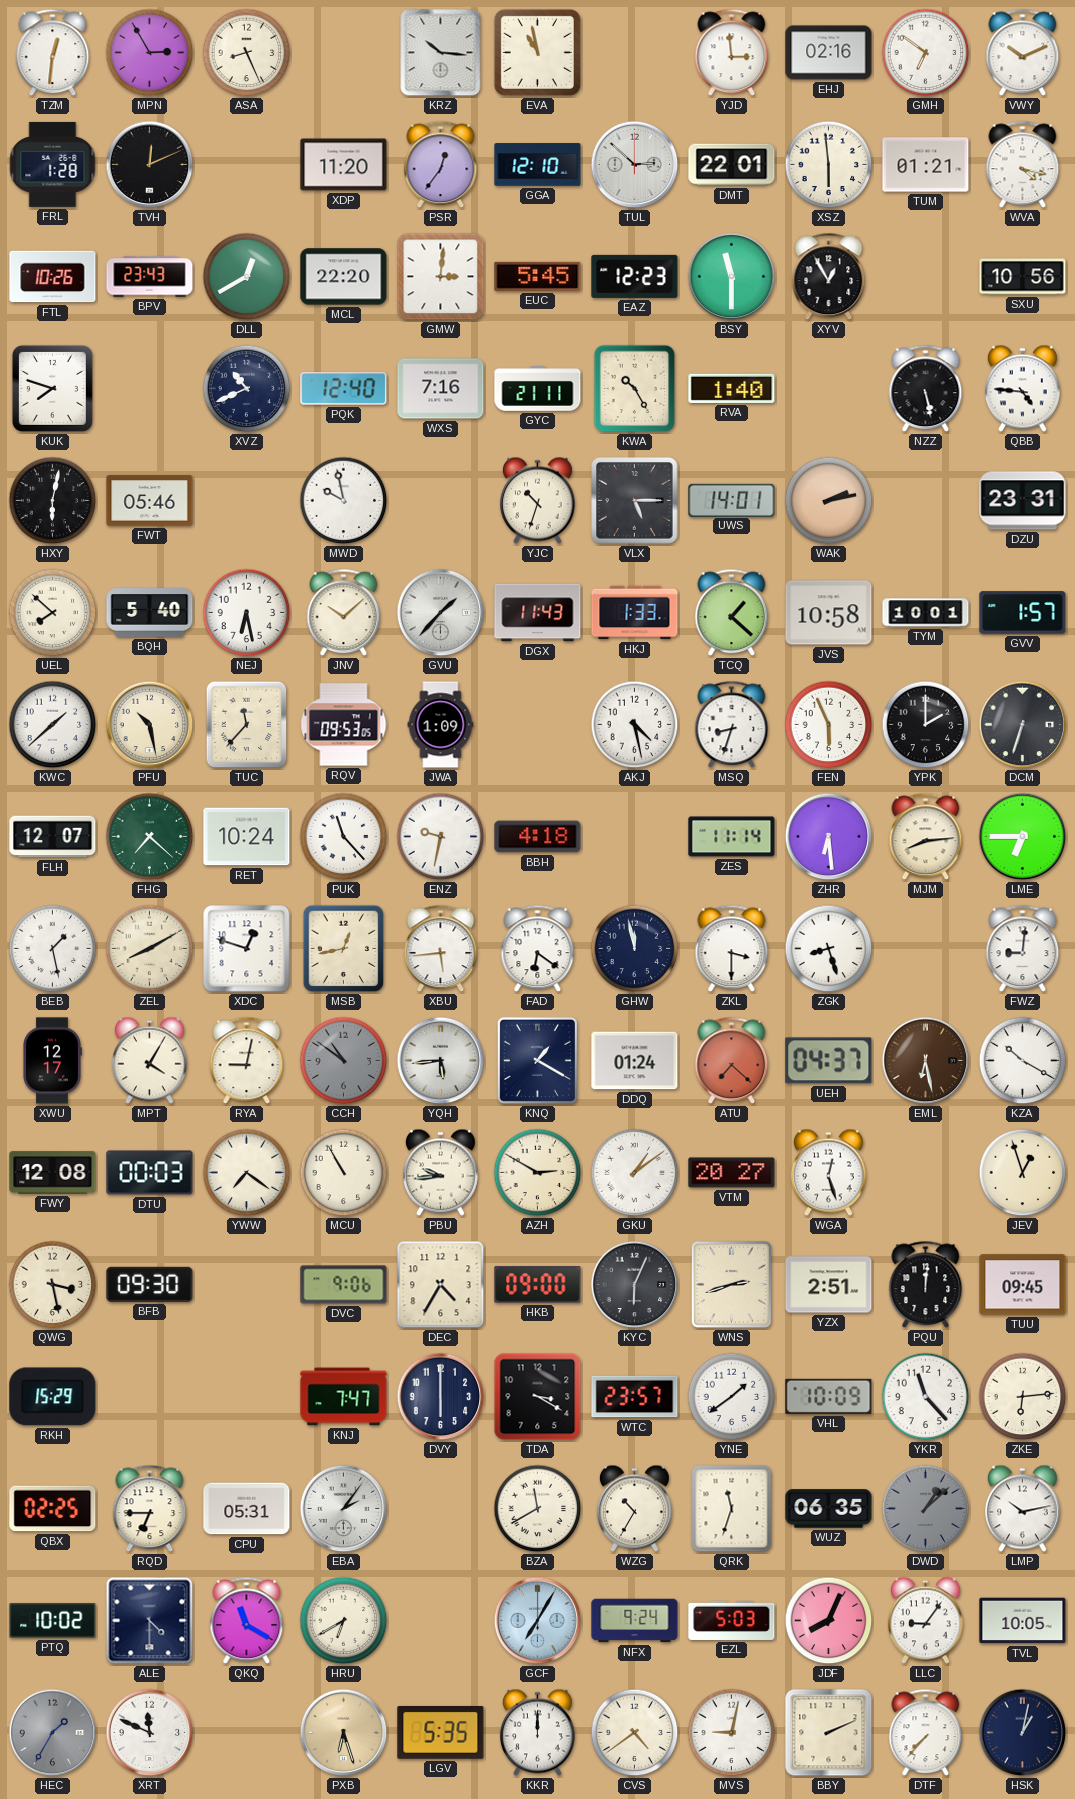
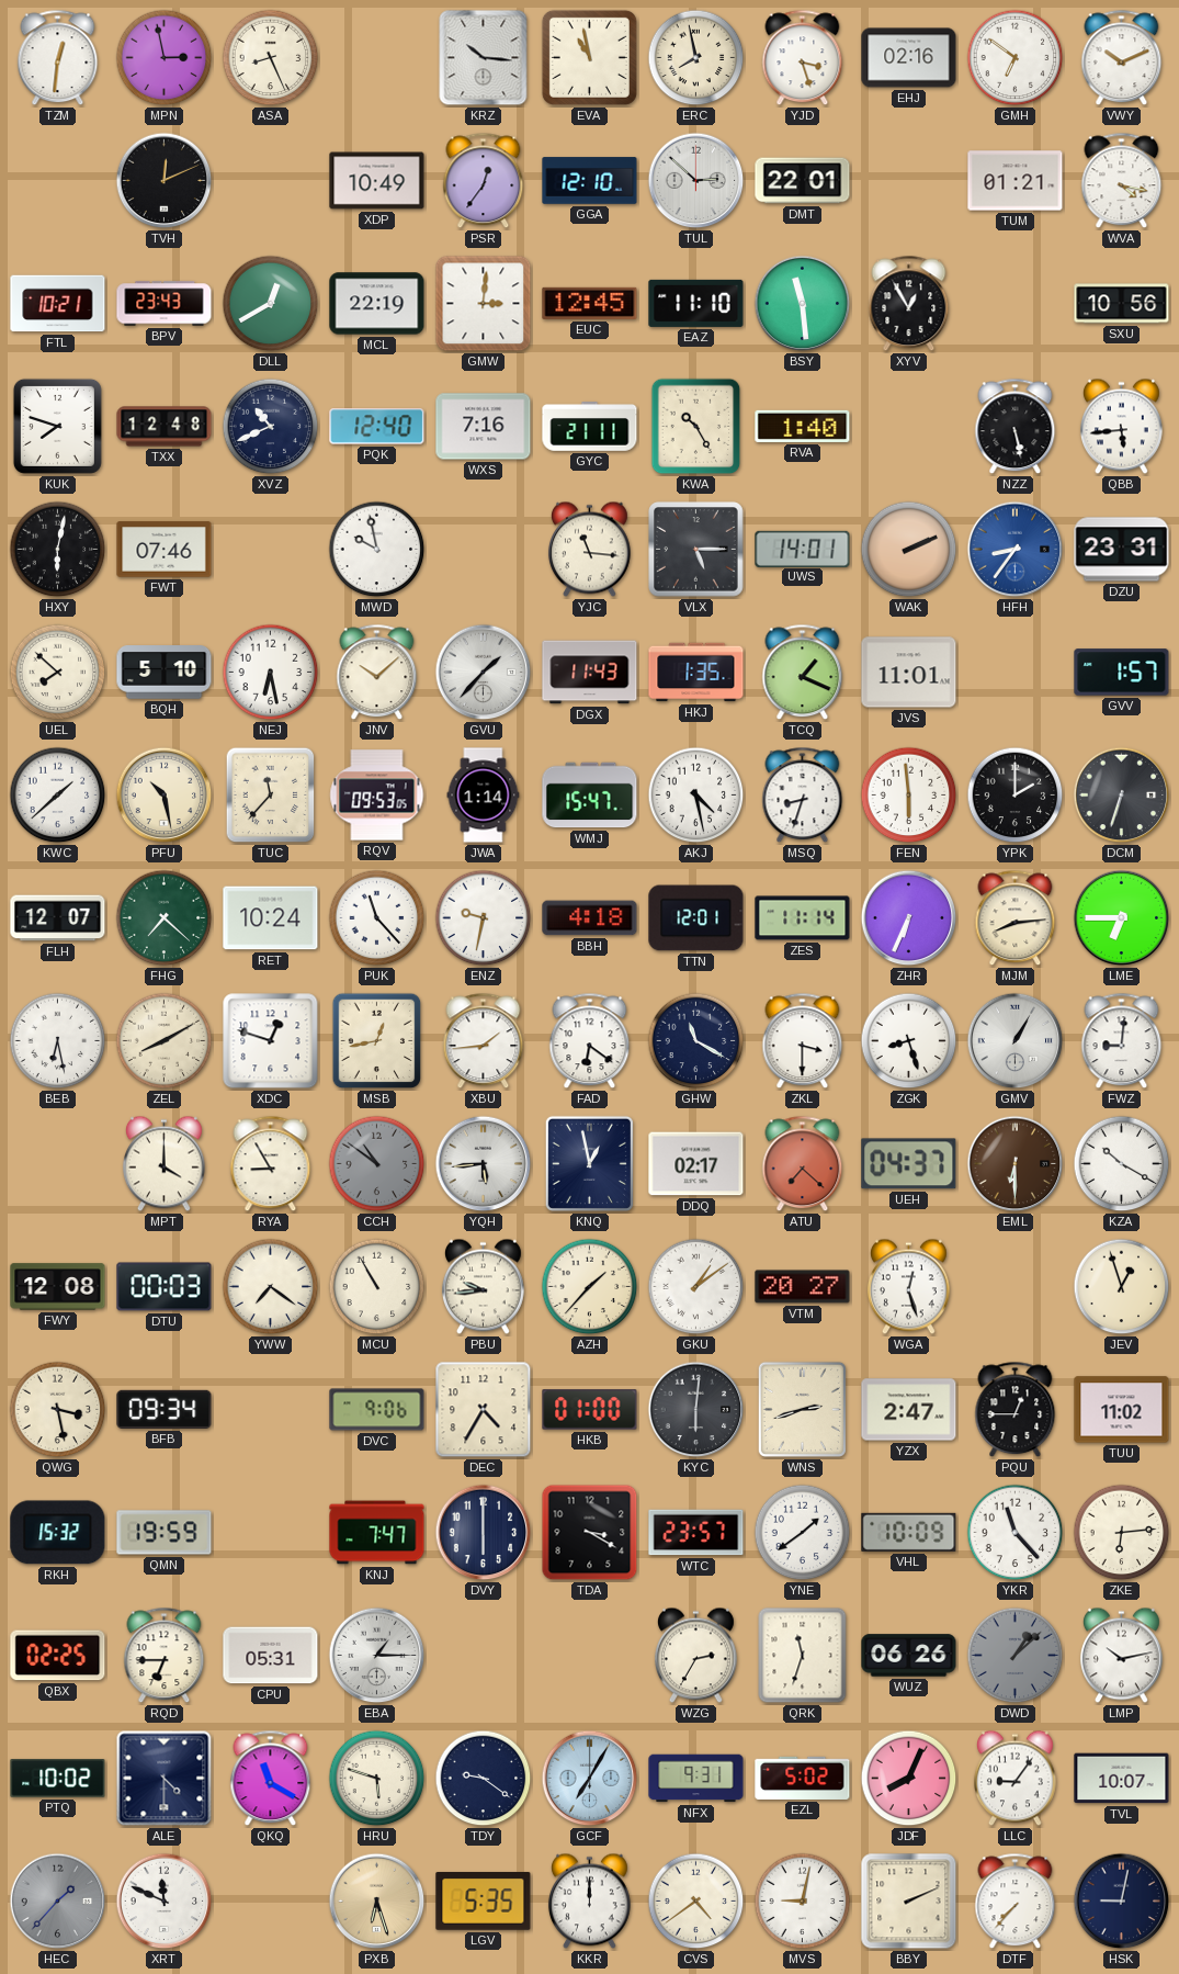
MPN: 2:55 -> 2:58
ERC: none -> 7:58
YJD: 2:59 -> 3:27
FRL: 1:28 -> none
XDP: 11:20 -> 10:49
XSZ: 5:59 -> none
FTL: 10:26 -> 10:21
MCL: 22:20 -> 22:19
EUC: 5:45 -> 12:45
EAZ: 12:23 -> 11:10
BSY: 11:30 -> 11:29
TXX: none -> 12:48
QBB: 4:46 -> 5:44
FWT: 05:46 -> 07:46
YJC: 10:33 -> 11:16
WAK: 2:13 -> 2:11
HFH: none -> 8:36
BQH: 5:40 -> 5:10
HKJ: 1:33 -> 1:35
TCQ: 1:22 -> 1:19
JVS: 10:58 -> 11:01
TYM: 10:01 -> none
JWA: 1:09 -> 1:14
WMJ: none -> 15:47
FEN: 5:56 -> 5:59
TTN: none -> 12:01
ZHR: 6:29 -> 6:34
BEB: 1:28 -> 6:28
XBU: 5:44 -> 1:44
GHW: 11:58 -> 11:20
GMV: none -> 1:05
XWU: 12:17 -> none
MPT: 4:05 -> 4:00
RYA: 9:02 -> 8:55
KNQ: 1:20 -> 12:58
DDQ: 01:24 -> 02:17
EML: 6:28 -> 6:30
AZH: 2:50 -> 1:37
BFB: 09:30 -> 09:34
HKB: 09:00 -> 01:00
KYC: 6:04 -> 6:01
YZX: 2:51 -> 2:47
PQU: 12:01 -> 12:45
TUU: 09:45 -> 11:02
RKH: 15:29 -> 15:32
QMN: none -> 19:59
EBA: 2:06 -> 1:15
BZA: 11:40 -> none
WZG: 10:35 -> 2:35
WUZ: 06:35 -> 06:26
HRU: 6:40 -> 5:48
TDY: none -> 9:21
NFX: 9:24 -> 9:31
EZL: 5:03 -> 5:02
TVL: 10:05 -> 10:07
HEC: 1:35 -> 1:37
HSK: 1:02 -> 9:02
